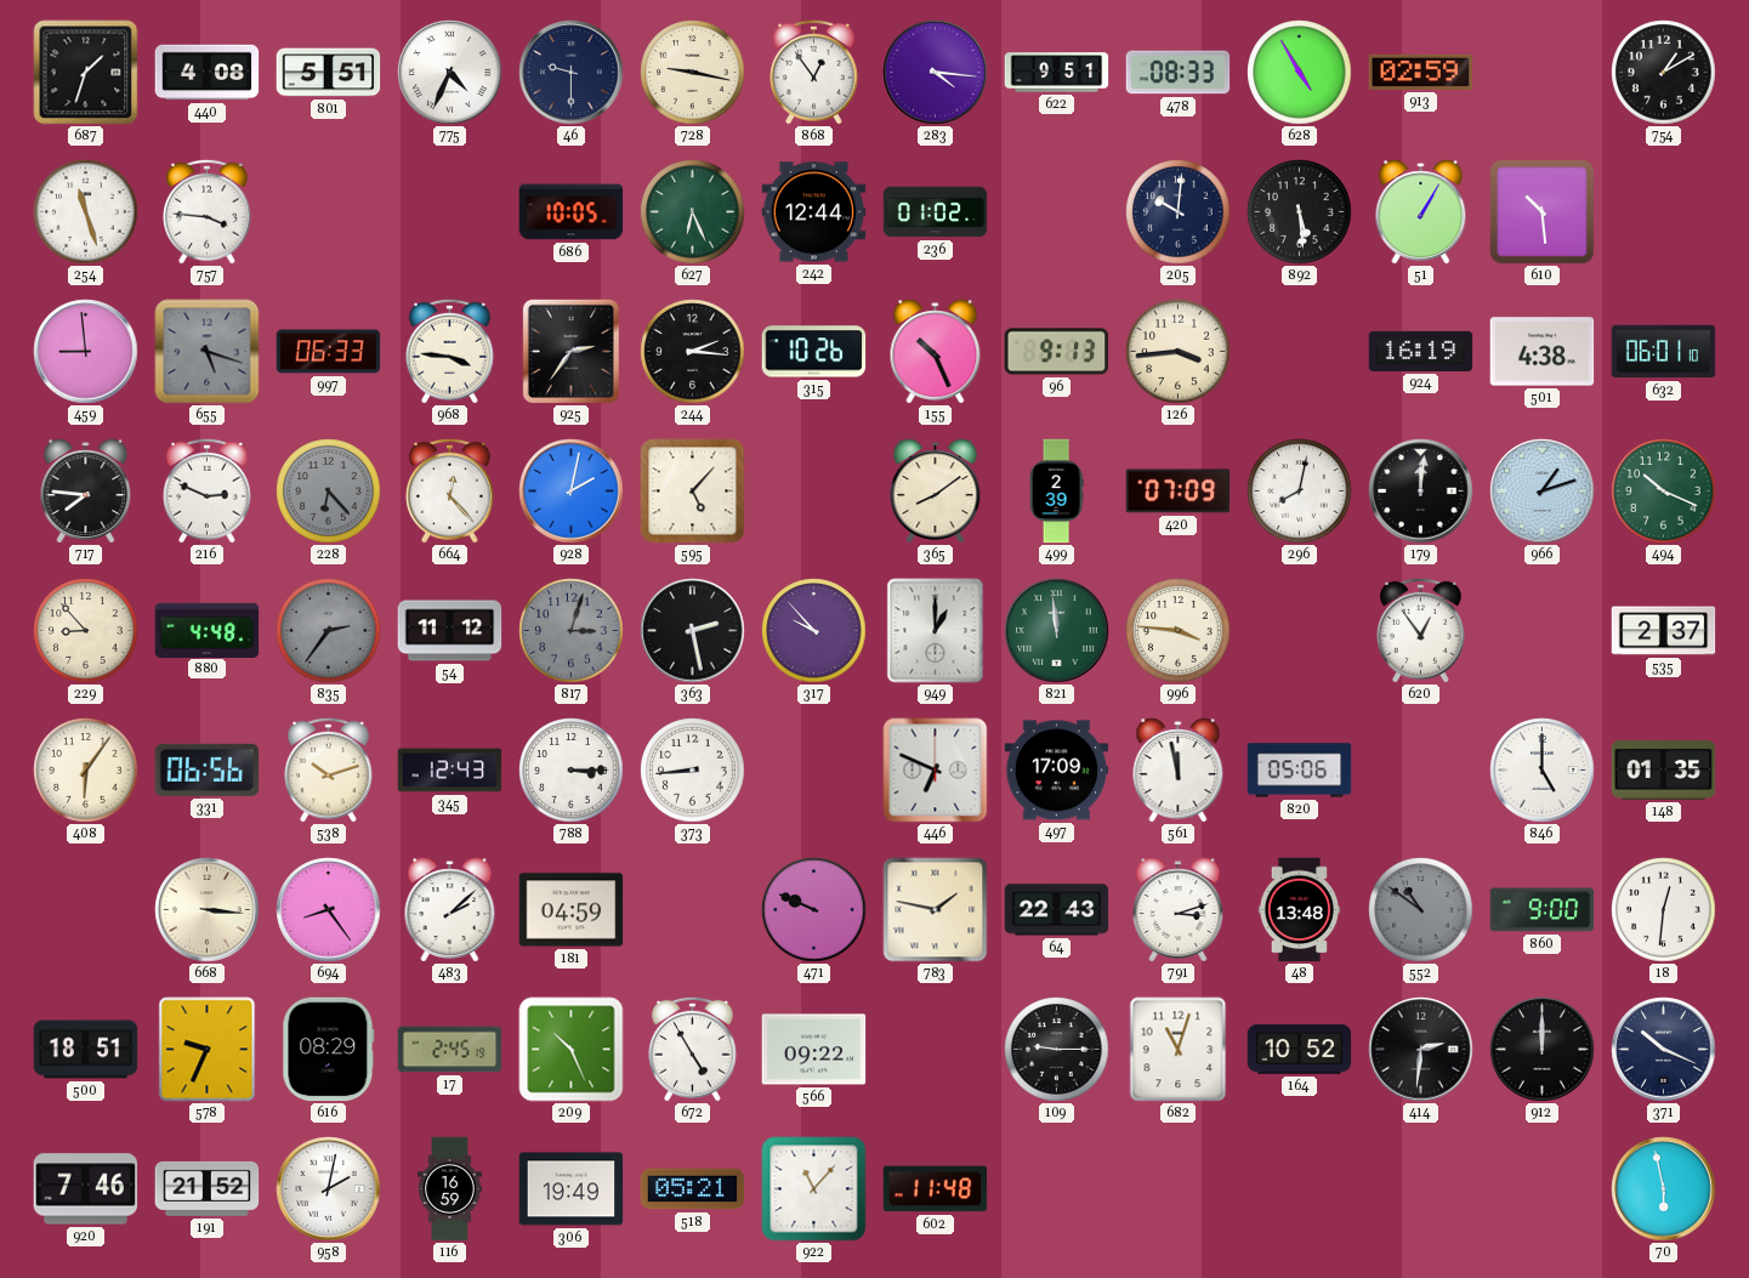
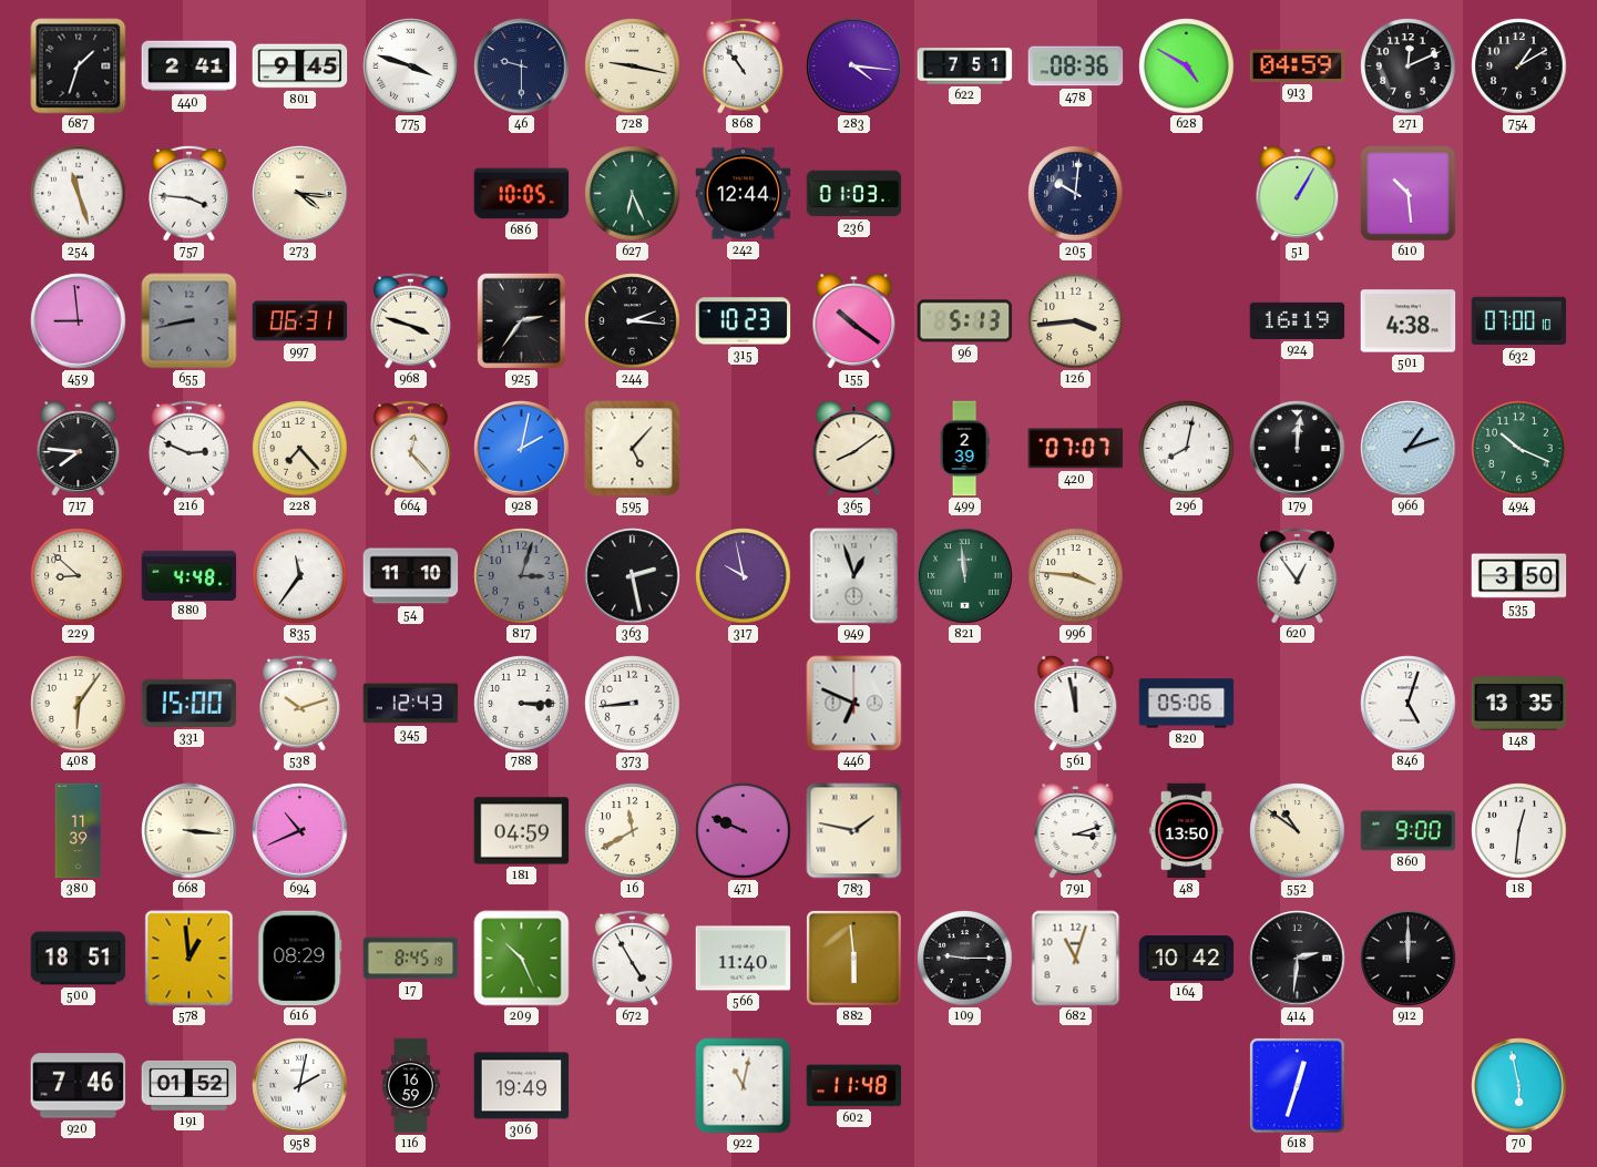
440: 4:08 -> 2:41
801: 5:51 -> 9:45
775: 4:34 -> 3:48
868: 12:54 -> 10:54
622: 9:51 -> 7:51
478: 08:33 -> 08:36
628: 4:55 -> 4:50
913: 02:59 -> 04:59
271: none -> 12:11
273: none -> 4:16
236: 01:02 -> 01:03
892: 5:29 -> none
655: 5:18 -> 8:43
997: 06:33 -> 06:31
968: 3:46 -> 3:48
315: 10:26 -> 10:23
155: 10:26 -> 10:21
96: 9:13 -> 5:13
632: 06:01 -> 07:00
228: 6:23 -> 7:23
228 dial: grey -> cream
420: 07:09 -> 07:07
229: 8:53 -> 8:52
835: 2:36 -> 11:36
835 dial: grey -> white
54: 11:12 -> 11:10
317: 9:53 -> 9:58
949: 1:00 -> 12:57
535: 2:37 -> 3:50
331: 06:56 -> 15:00
497: 17:09 -> none
846: 5:00 -> 5:03
148: 01:35 -> 13:35
380: none -> 11:39
694: 8:24 -> 10:41
483: 2:08 -> none
16: none -> 11:40
64: 22:43 -> none
48: 13:48 -> 13:50
552 dial: grey -> cream
578: 9:34 -> 12:59
17: 2:45 -> 8:45
566: 09:22 -> 11:40
882: none -> 5:59
164: 10:52 -> 10:42
371: 10:19 -> none
191: 21:52 -> 01:52
518: 05:21 -> none
922: 11:07 -> 11:02
618: none -> 12:33
